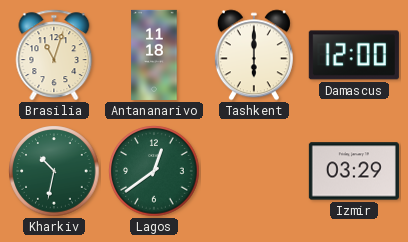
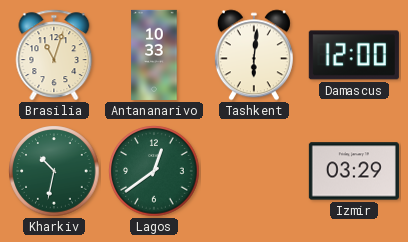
Antananarivo: 11:18 -> 10:33
Tashkent: 6:00 -> 6:01
